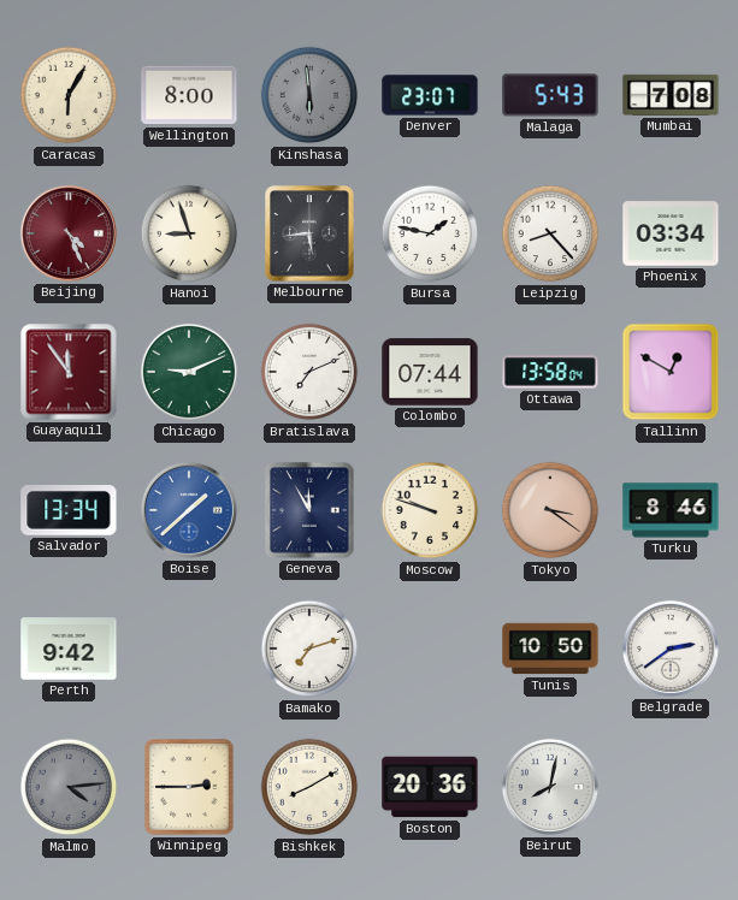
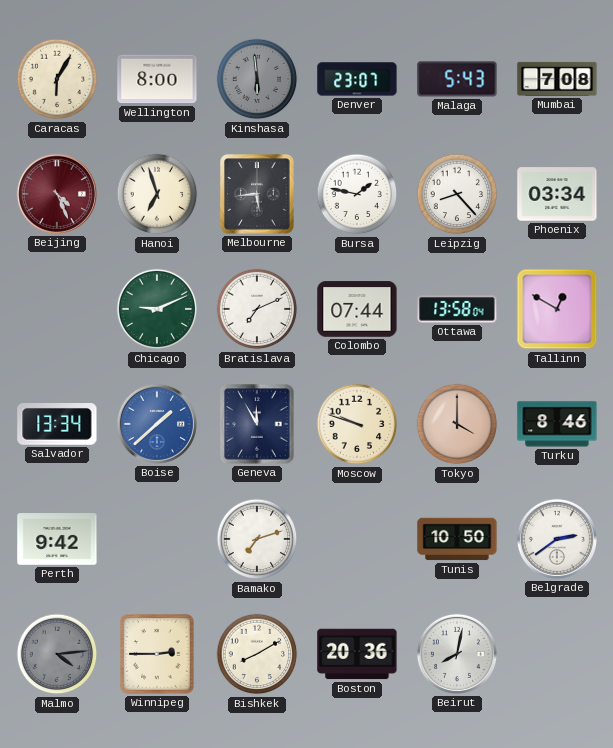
Hanoi: 8:57 -> 6:57
Guayaquil: 11:54 -> none
Tokyo: 3:21 -> 4:00
